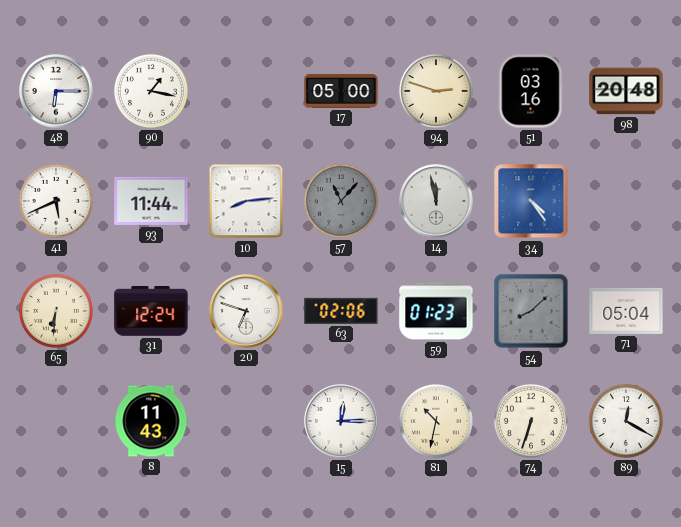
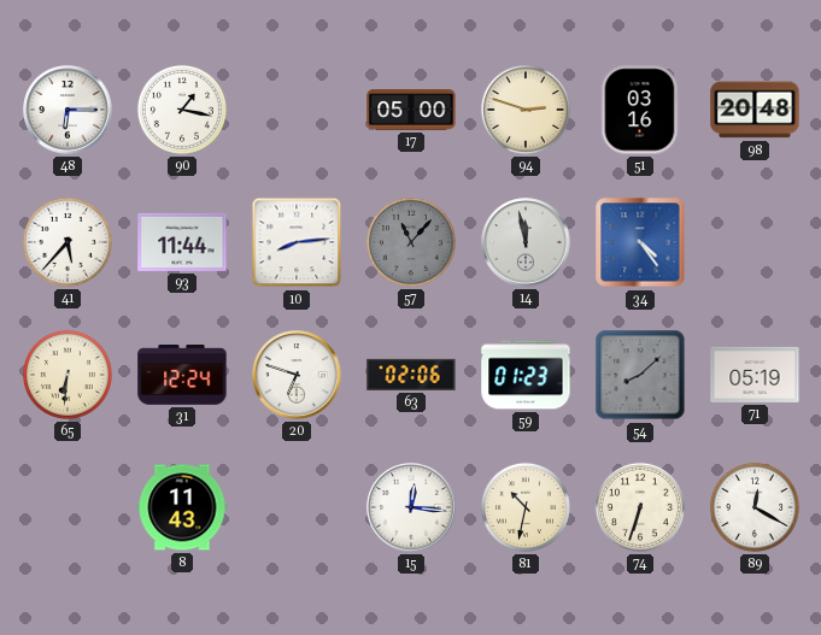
41: 5:41 -> 5:37
71: 05:04 -> 05:19
15: 12:15 -> 12:16
